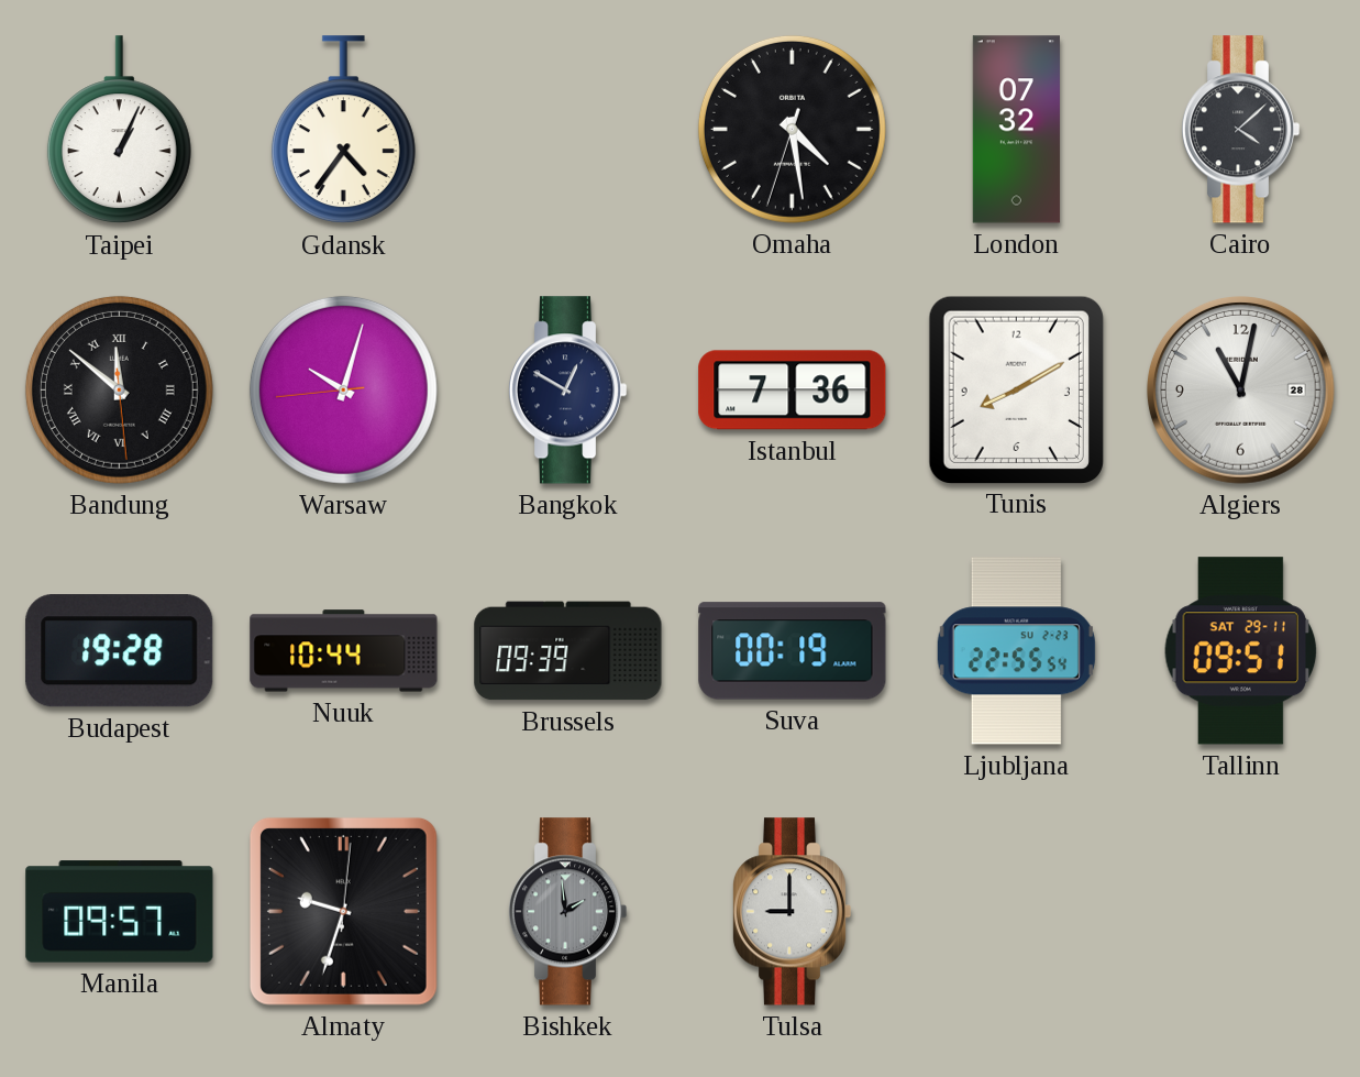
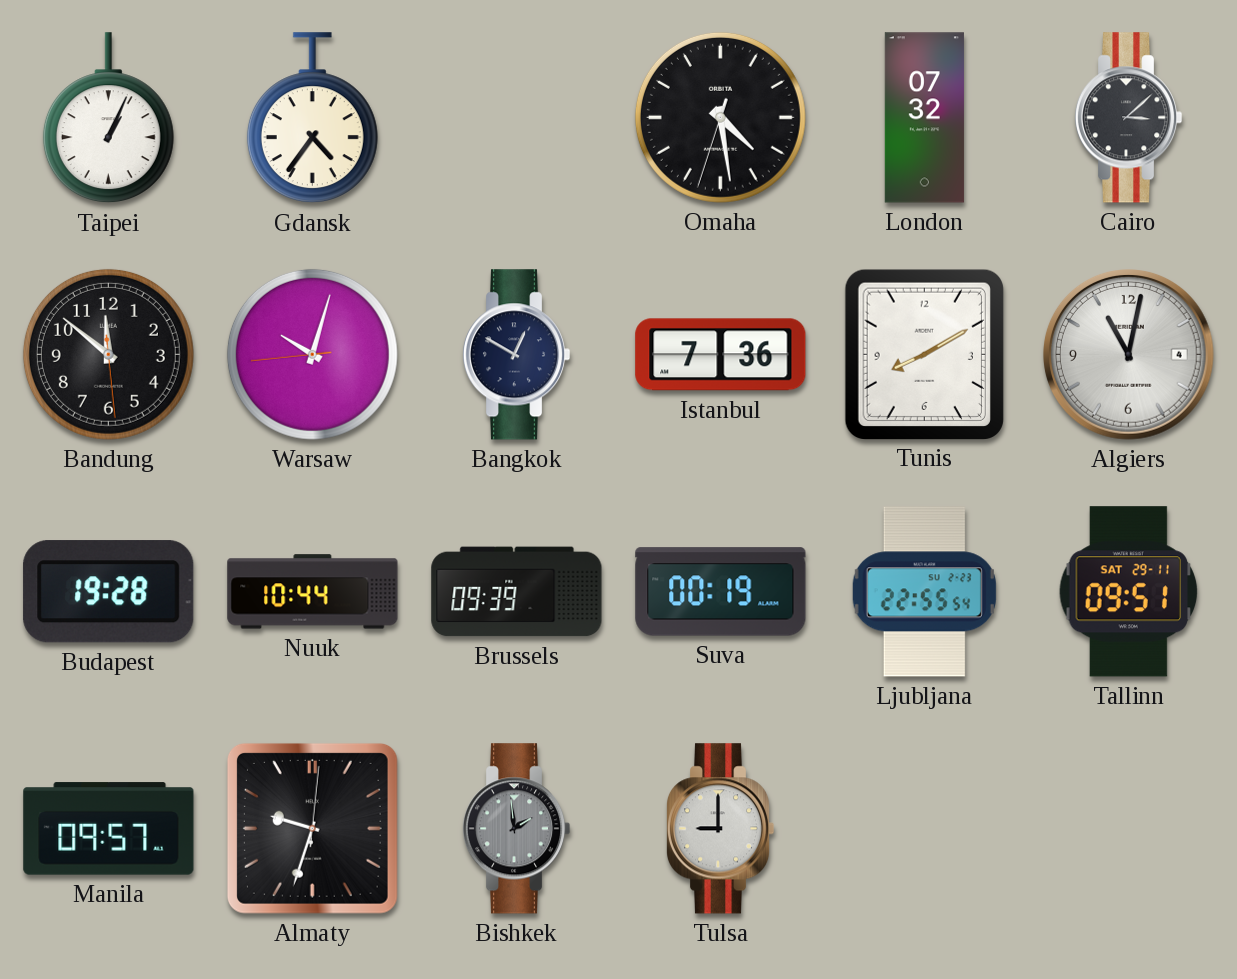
Cairo: 4:08 -> 3:08
Bandung numerals: Roman -> Arabic
Algiers date: 28 -> 4
